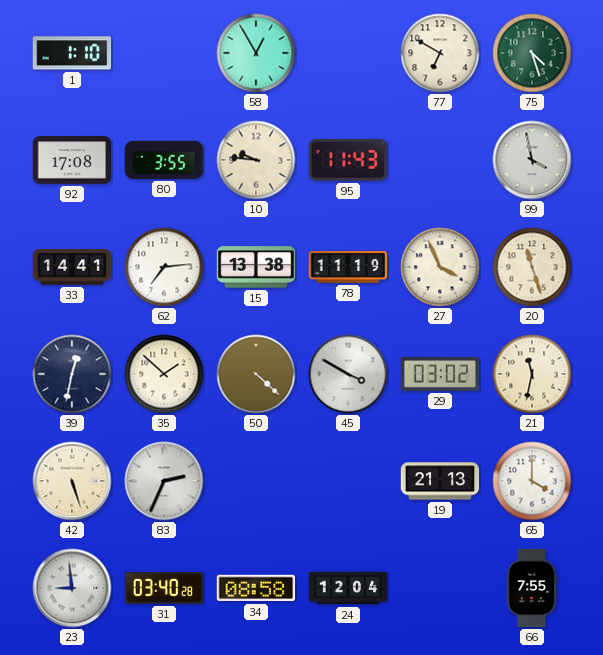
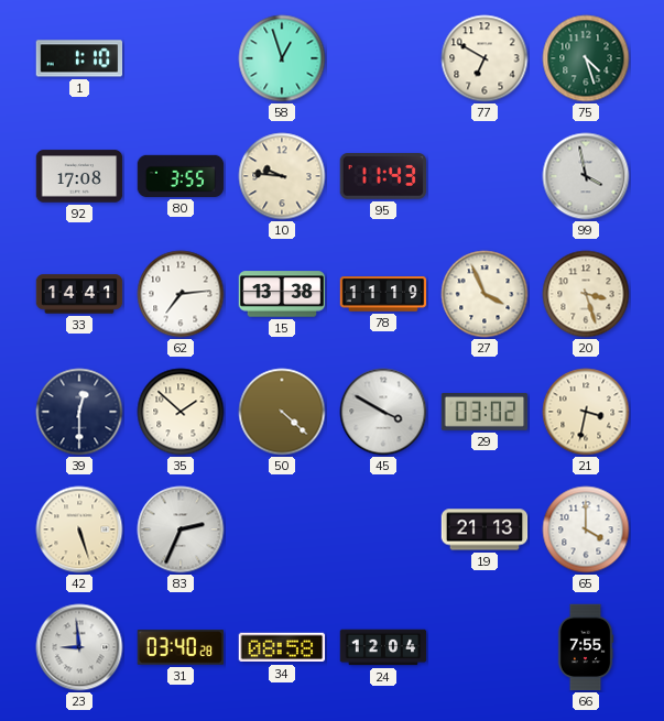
58: 12:55 -> 12:57
20: 11:27 -> 3:27
39: 12:32 -> 12:30
21: 11:32 -> 3:32
